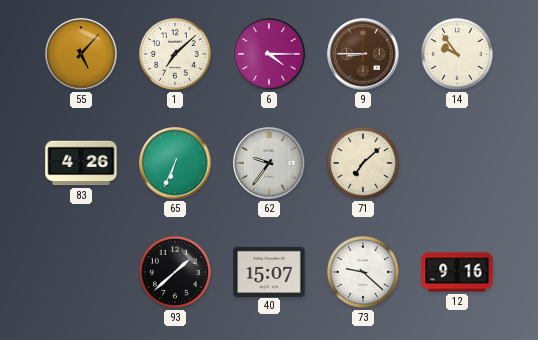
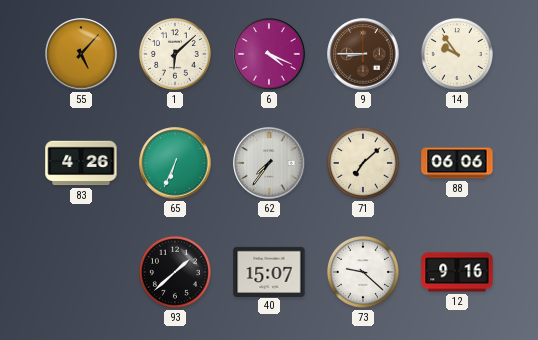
1: 7:08 -> 6:08
6: 4:15 -> 4:19
62: 9:36 -> 7:36
88: none -> 06:06
